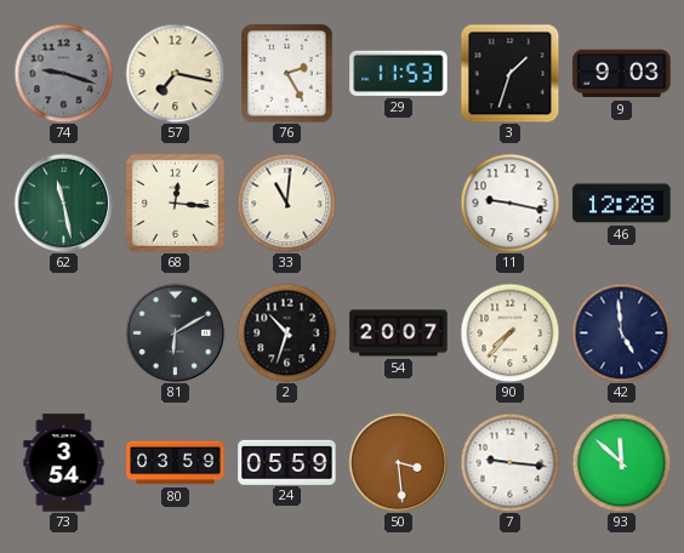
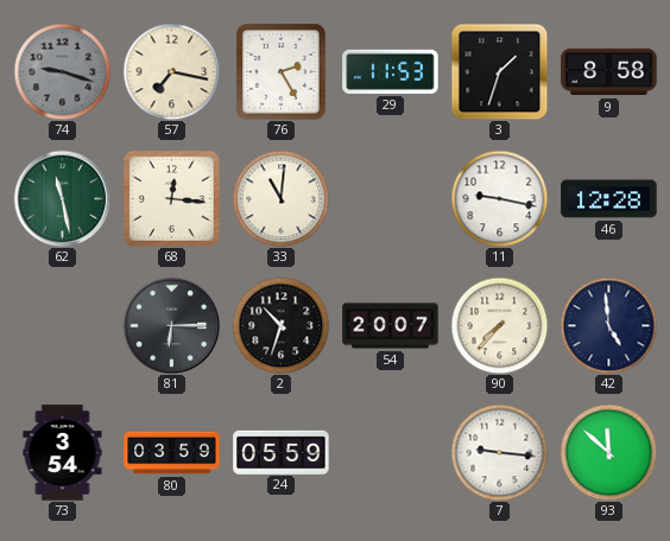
9: 9:03 -> 8:58
81: 6:10 -> 6:15
50: 3:29 -> none
